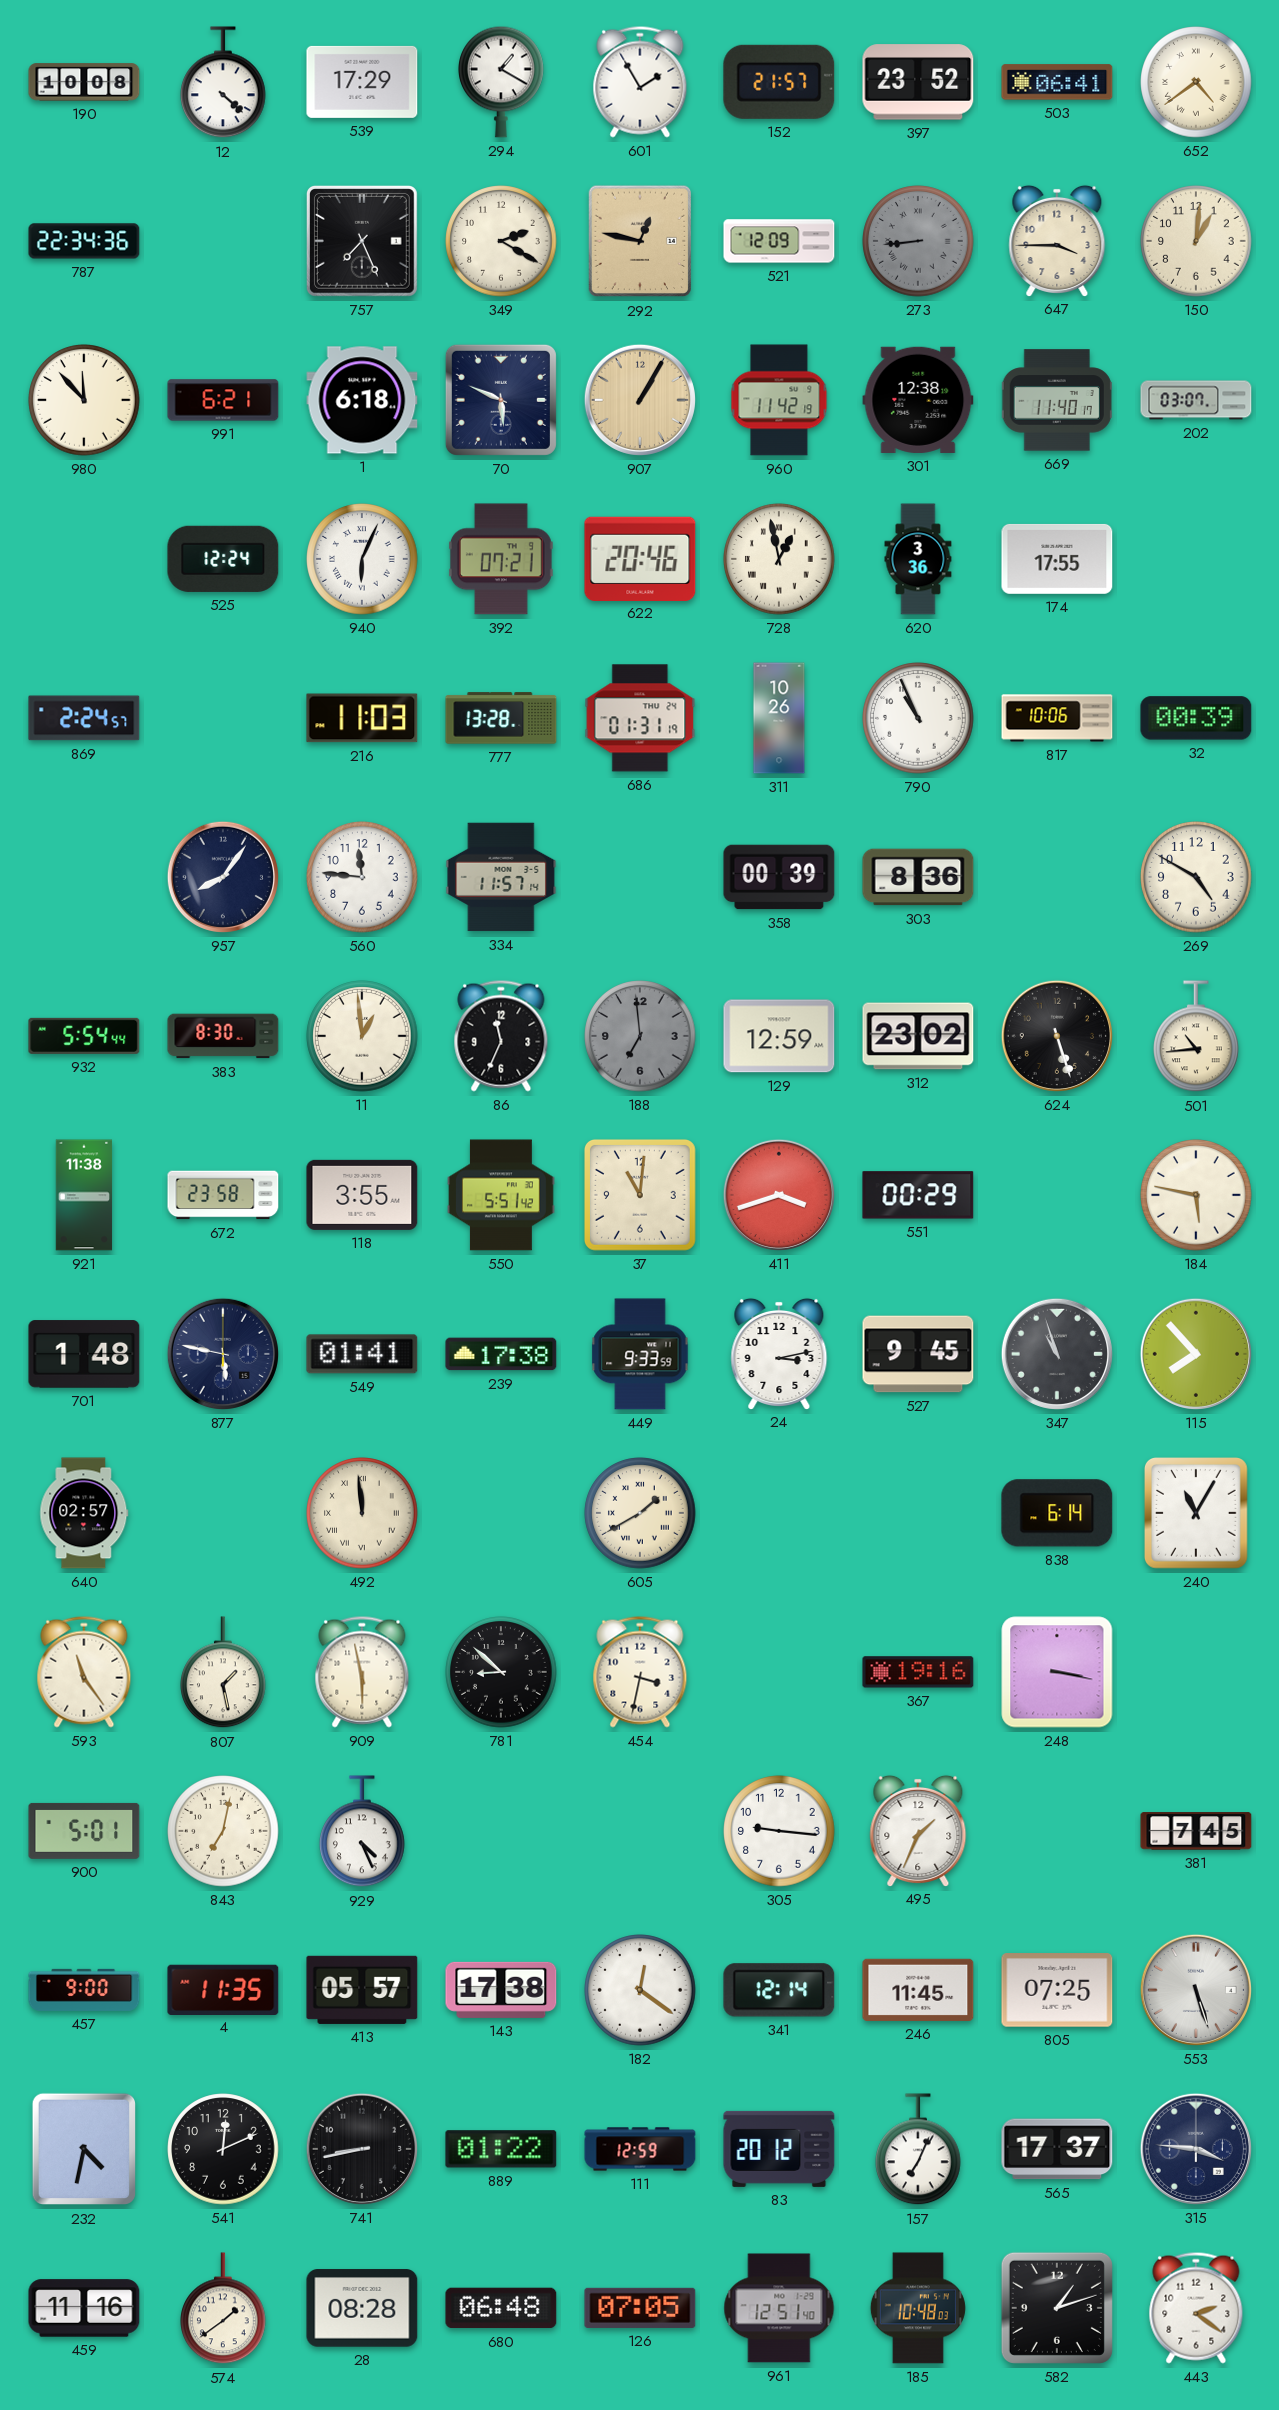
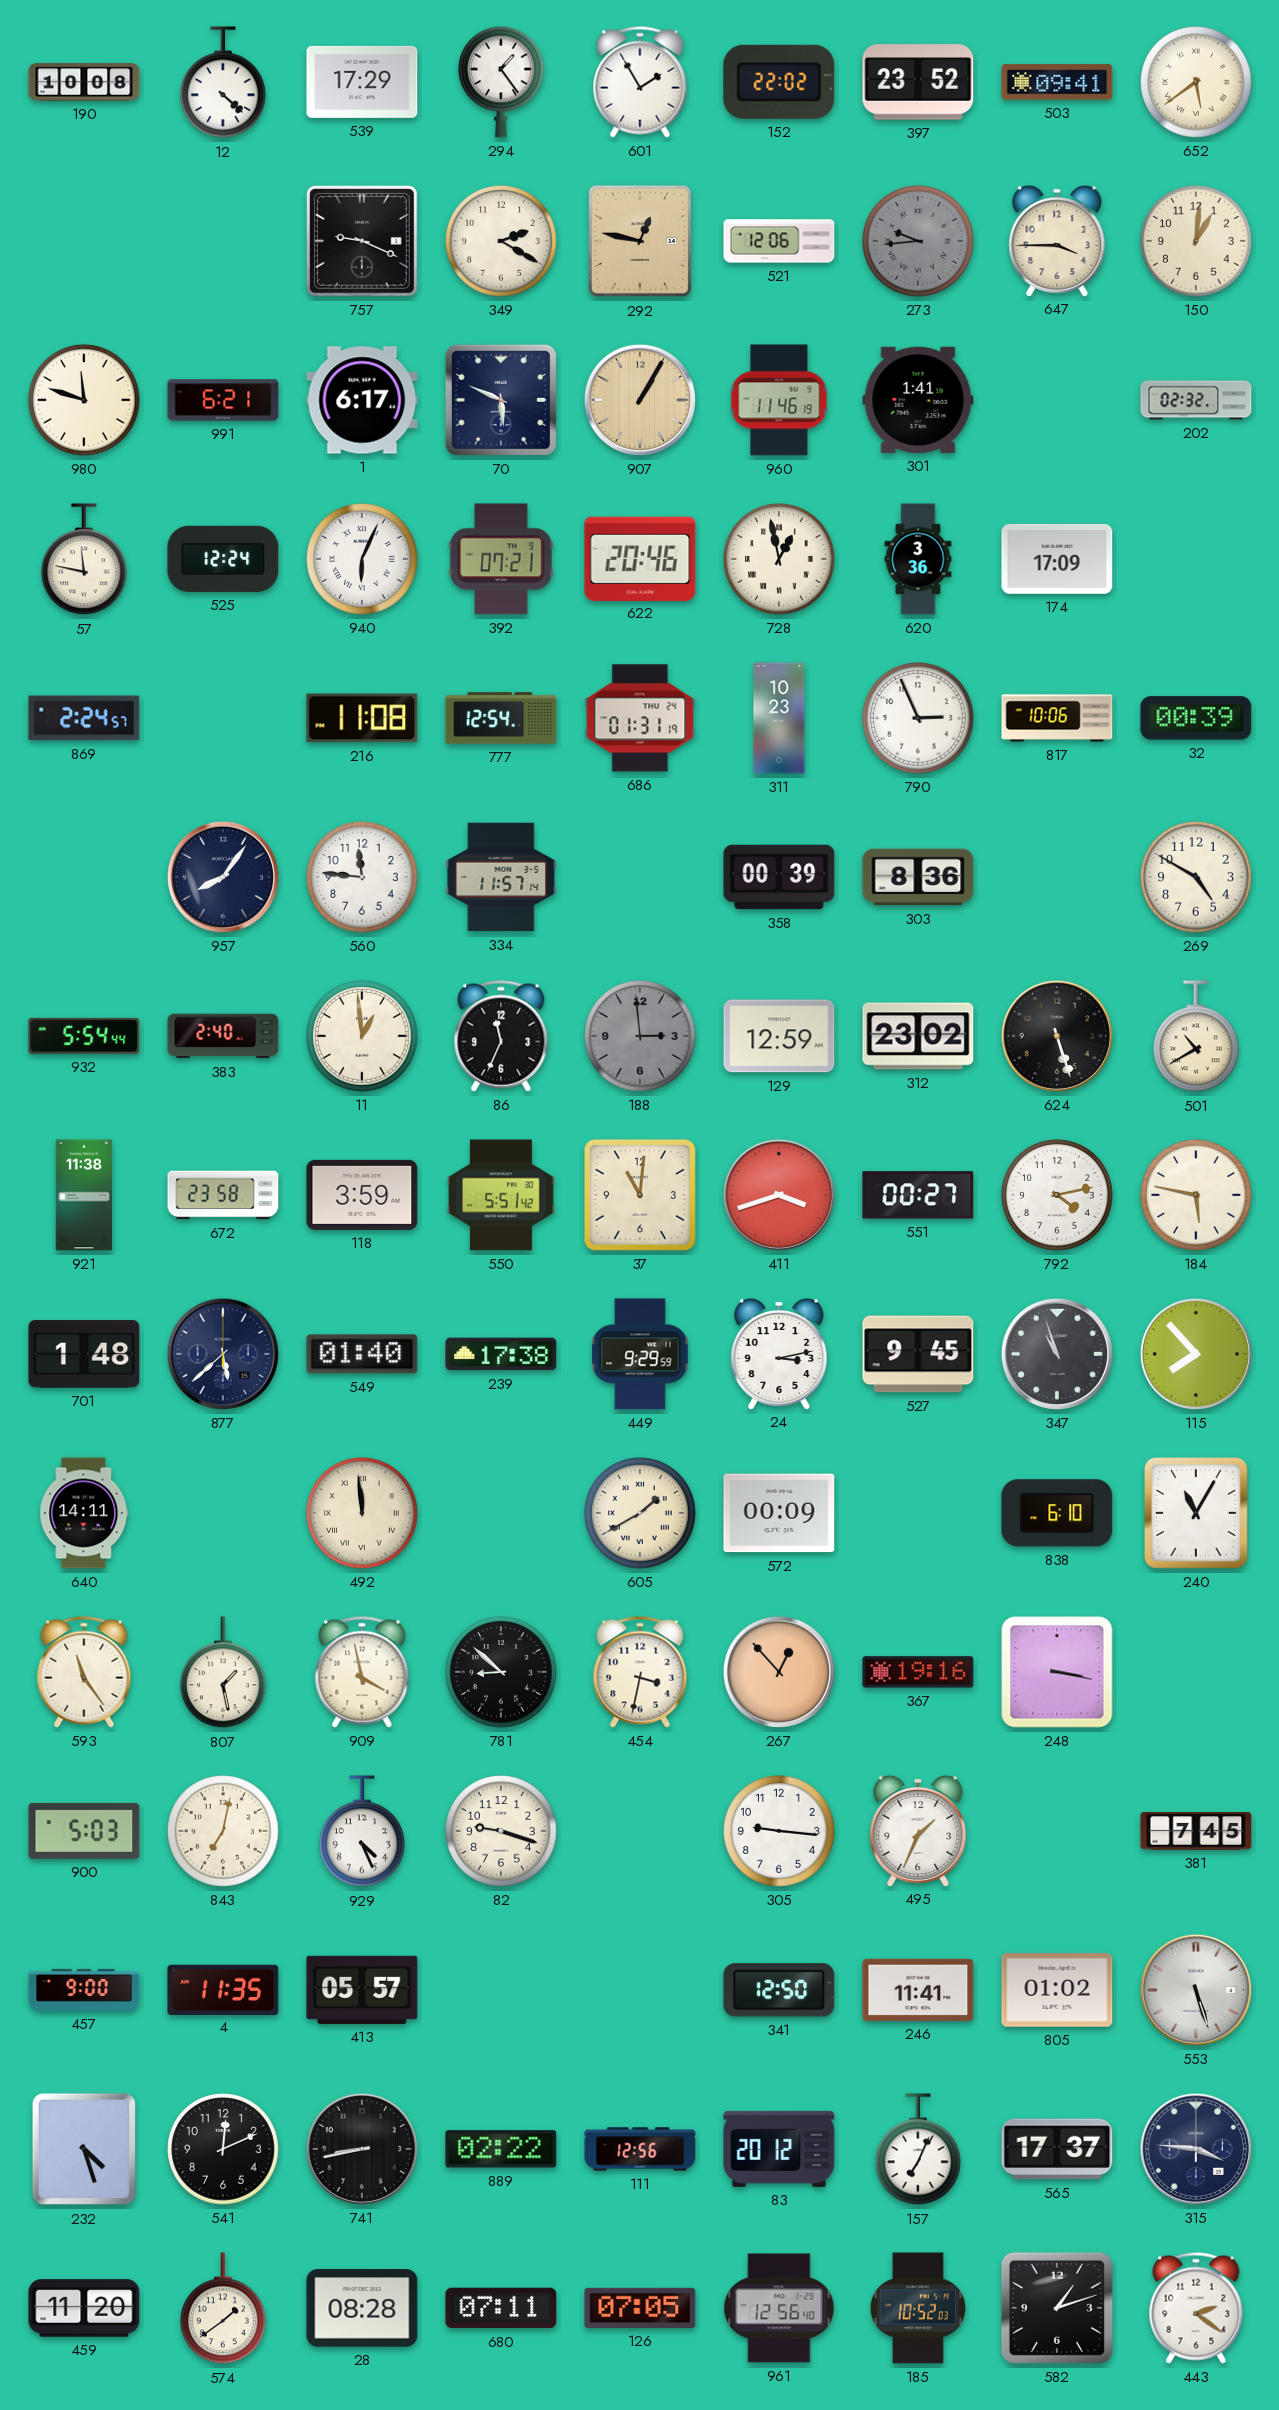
294: 1:20 -> 1:24
152: 21:57 -> 22:02
503: 06:41 -> 09:41
652: 4:39 -> 5:39
787: 22:34 -> none
757: 7:26 -> 9:19
521: 12:09 -> 12:06
273: 8:44 -> 9:44
980: 11:53 -> 11:48
1: 6:18 -> 6:17
960: 11:42 -> 11:46
301: 12:38 -> 1:41
669: 11:40 -> none
202: 03:07 -> 02:32
57: none -> 11:47
174: 17:55 -> 17:09
216: 11:03 -> 11:08
777: 13:28 -> 12:54
311: 10:26 -> 10:23
790: 10:56 -> 2:56
383: 8:30 -> 2:40
188: 6:59 -> 2:59
501: 10:44 -> 10:40
118: 3:55 -> 3:59
551: 00:29 -> 00:27
792: none -> 4:13
877: 5:47 -> 5:38
549: 01:41 -> 01:40
449: 9:33 -> 9:29
640: 02:57 -> 14:11
572: none -> 00:09
838: 6:14 -> 6:10
909: 5:58 -> 3:58
267: none -> 12:53
900: 5:01 -> 5:03
82: none -> 9:18
143: 17:38 -> none
182: 12:21 -> none
341: 12:14 -> 12:50
246: 11:45 -> 11:41
805: 07:25 -> 01:02
232: 4:32 -> 4:27
889: 01:22 -> 02:22
111: 12:59 -> 12:56
459: 11:16 -> 11:20
680: 06:48 -> 07:11
961: 12:51 -> 12:56
185: 10:48 -> 10:52
